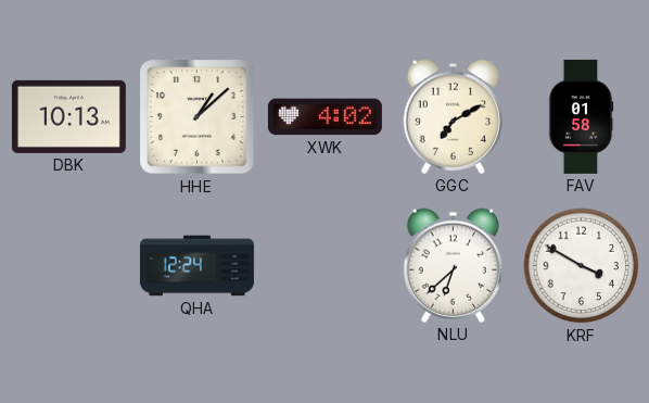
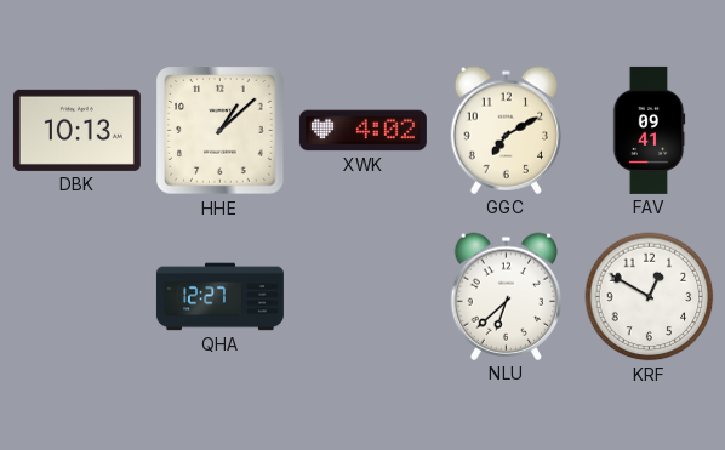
FAV: 01:58 -> 09:41
QHA: 12:24 -> 12:27
KRF: 3:50 -> 12:50
